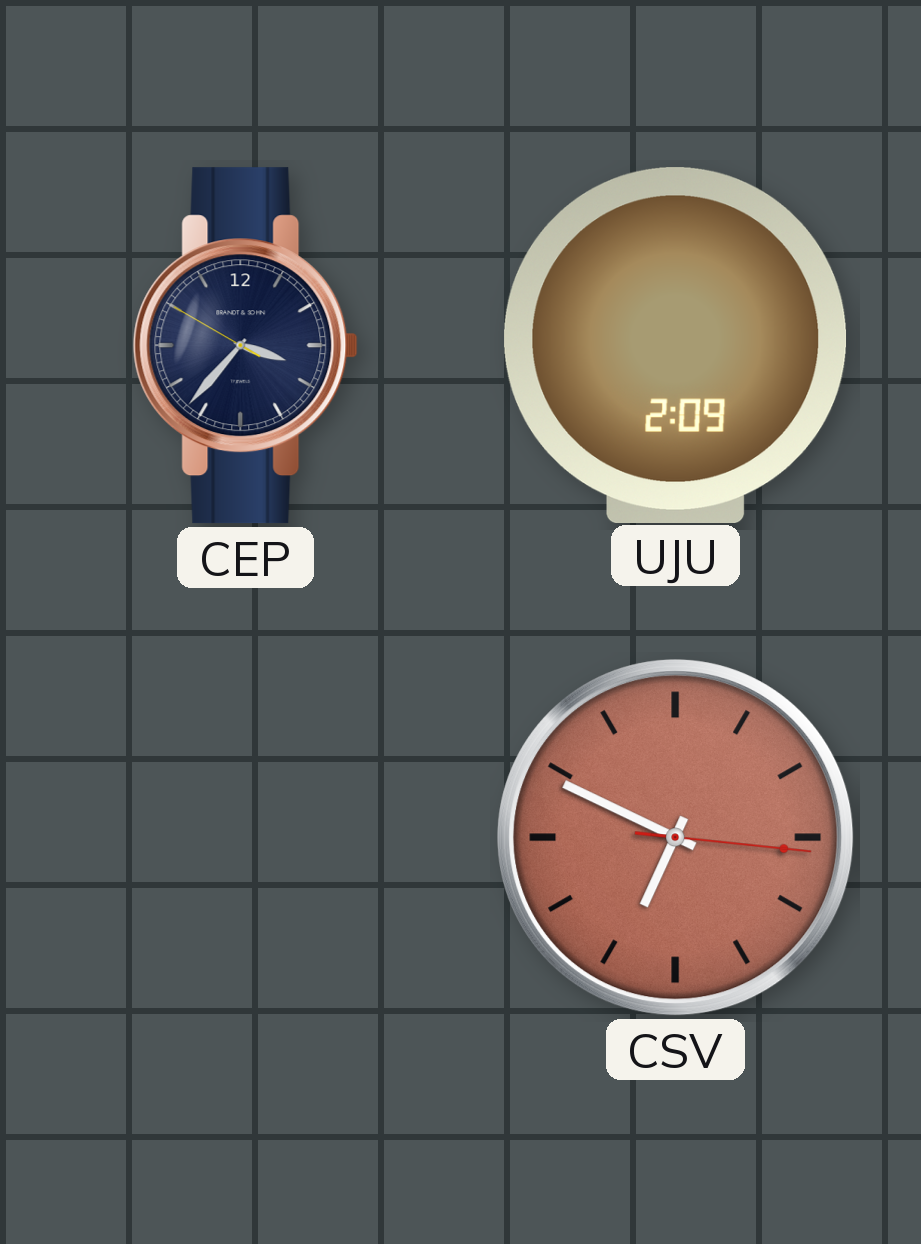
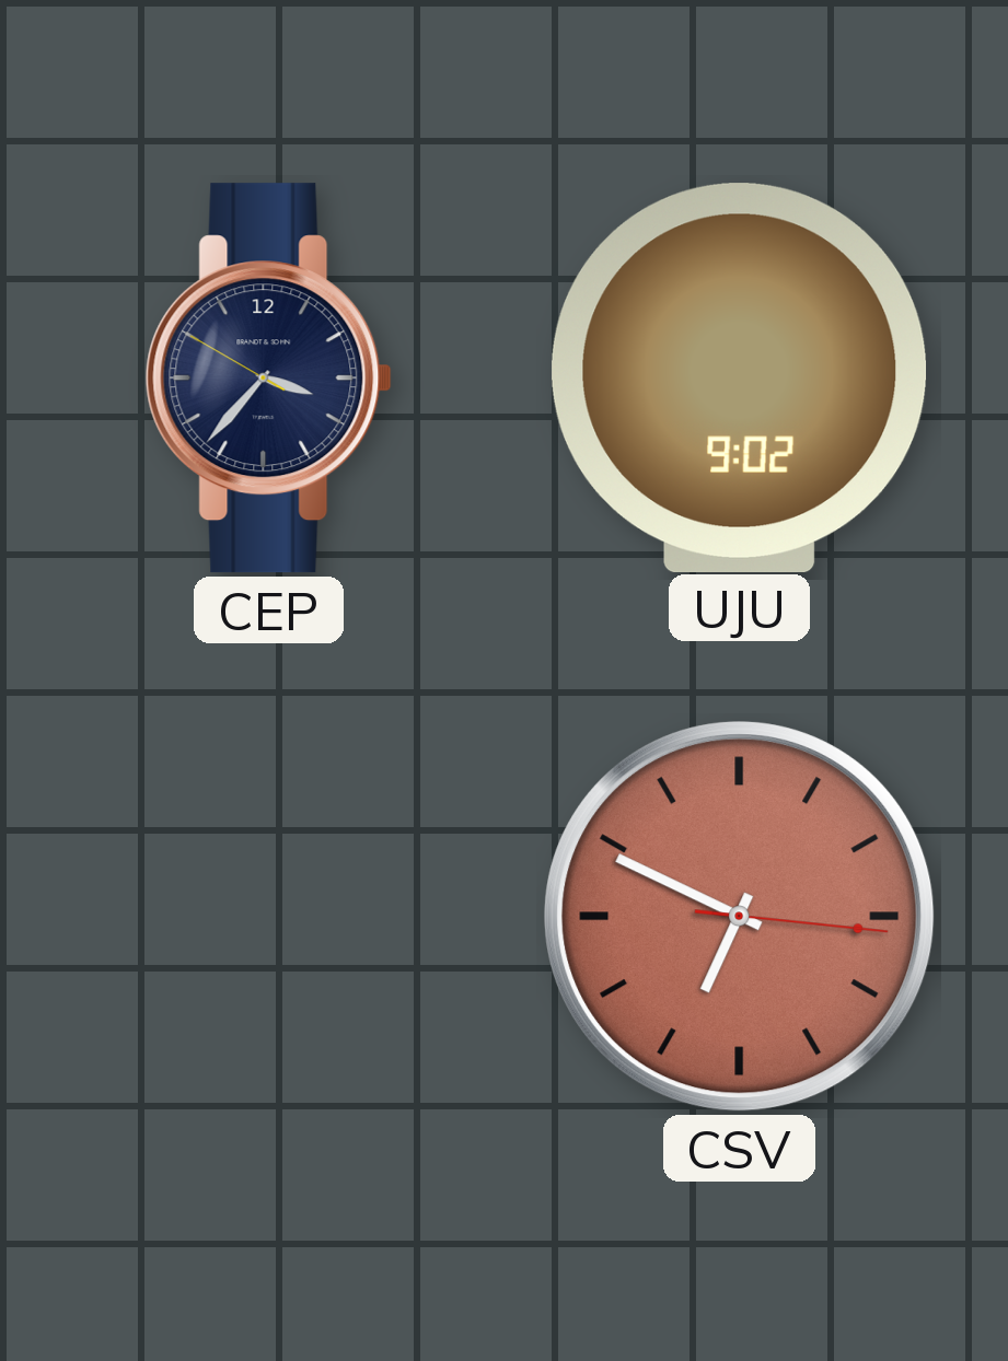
UJU: 2:09 -> 9:02
